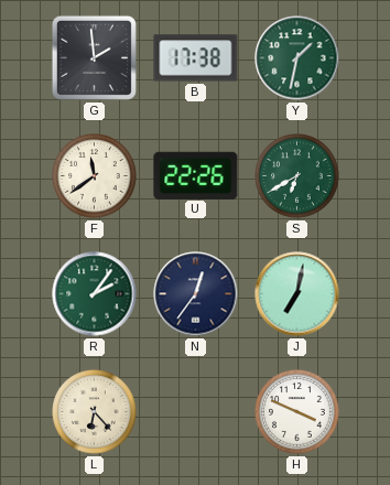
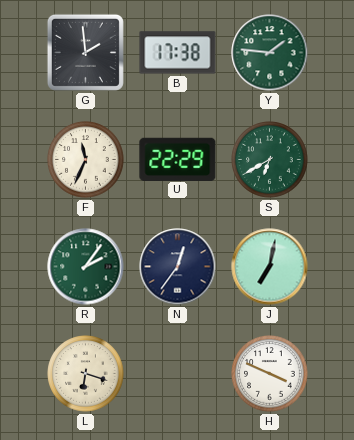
Y: 1:32 -> 1:46
F: 11:39 -> 11:34
U: 22:26 -> 22:29
L: 6:23 -> 6:18
